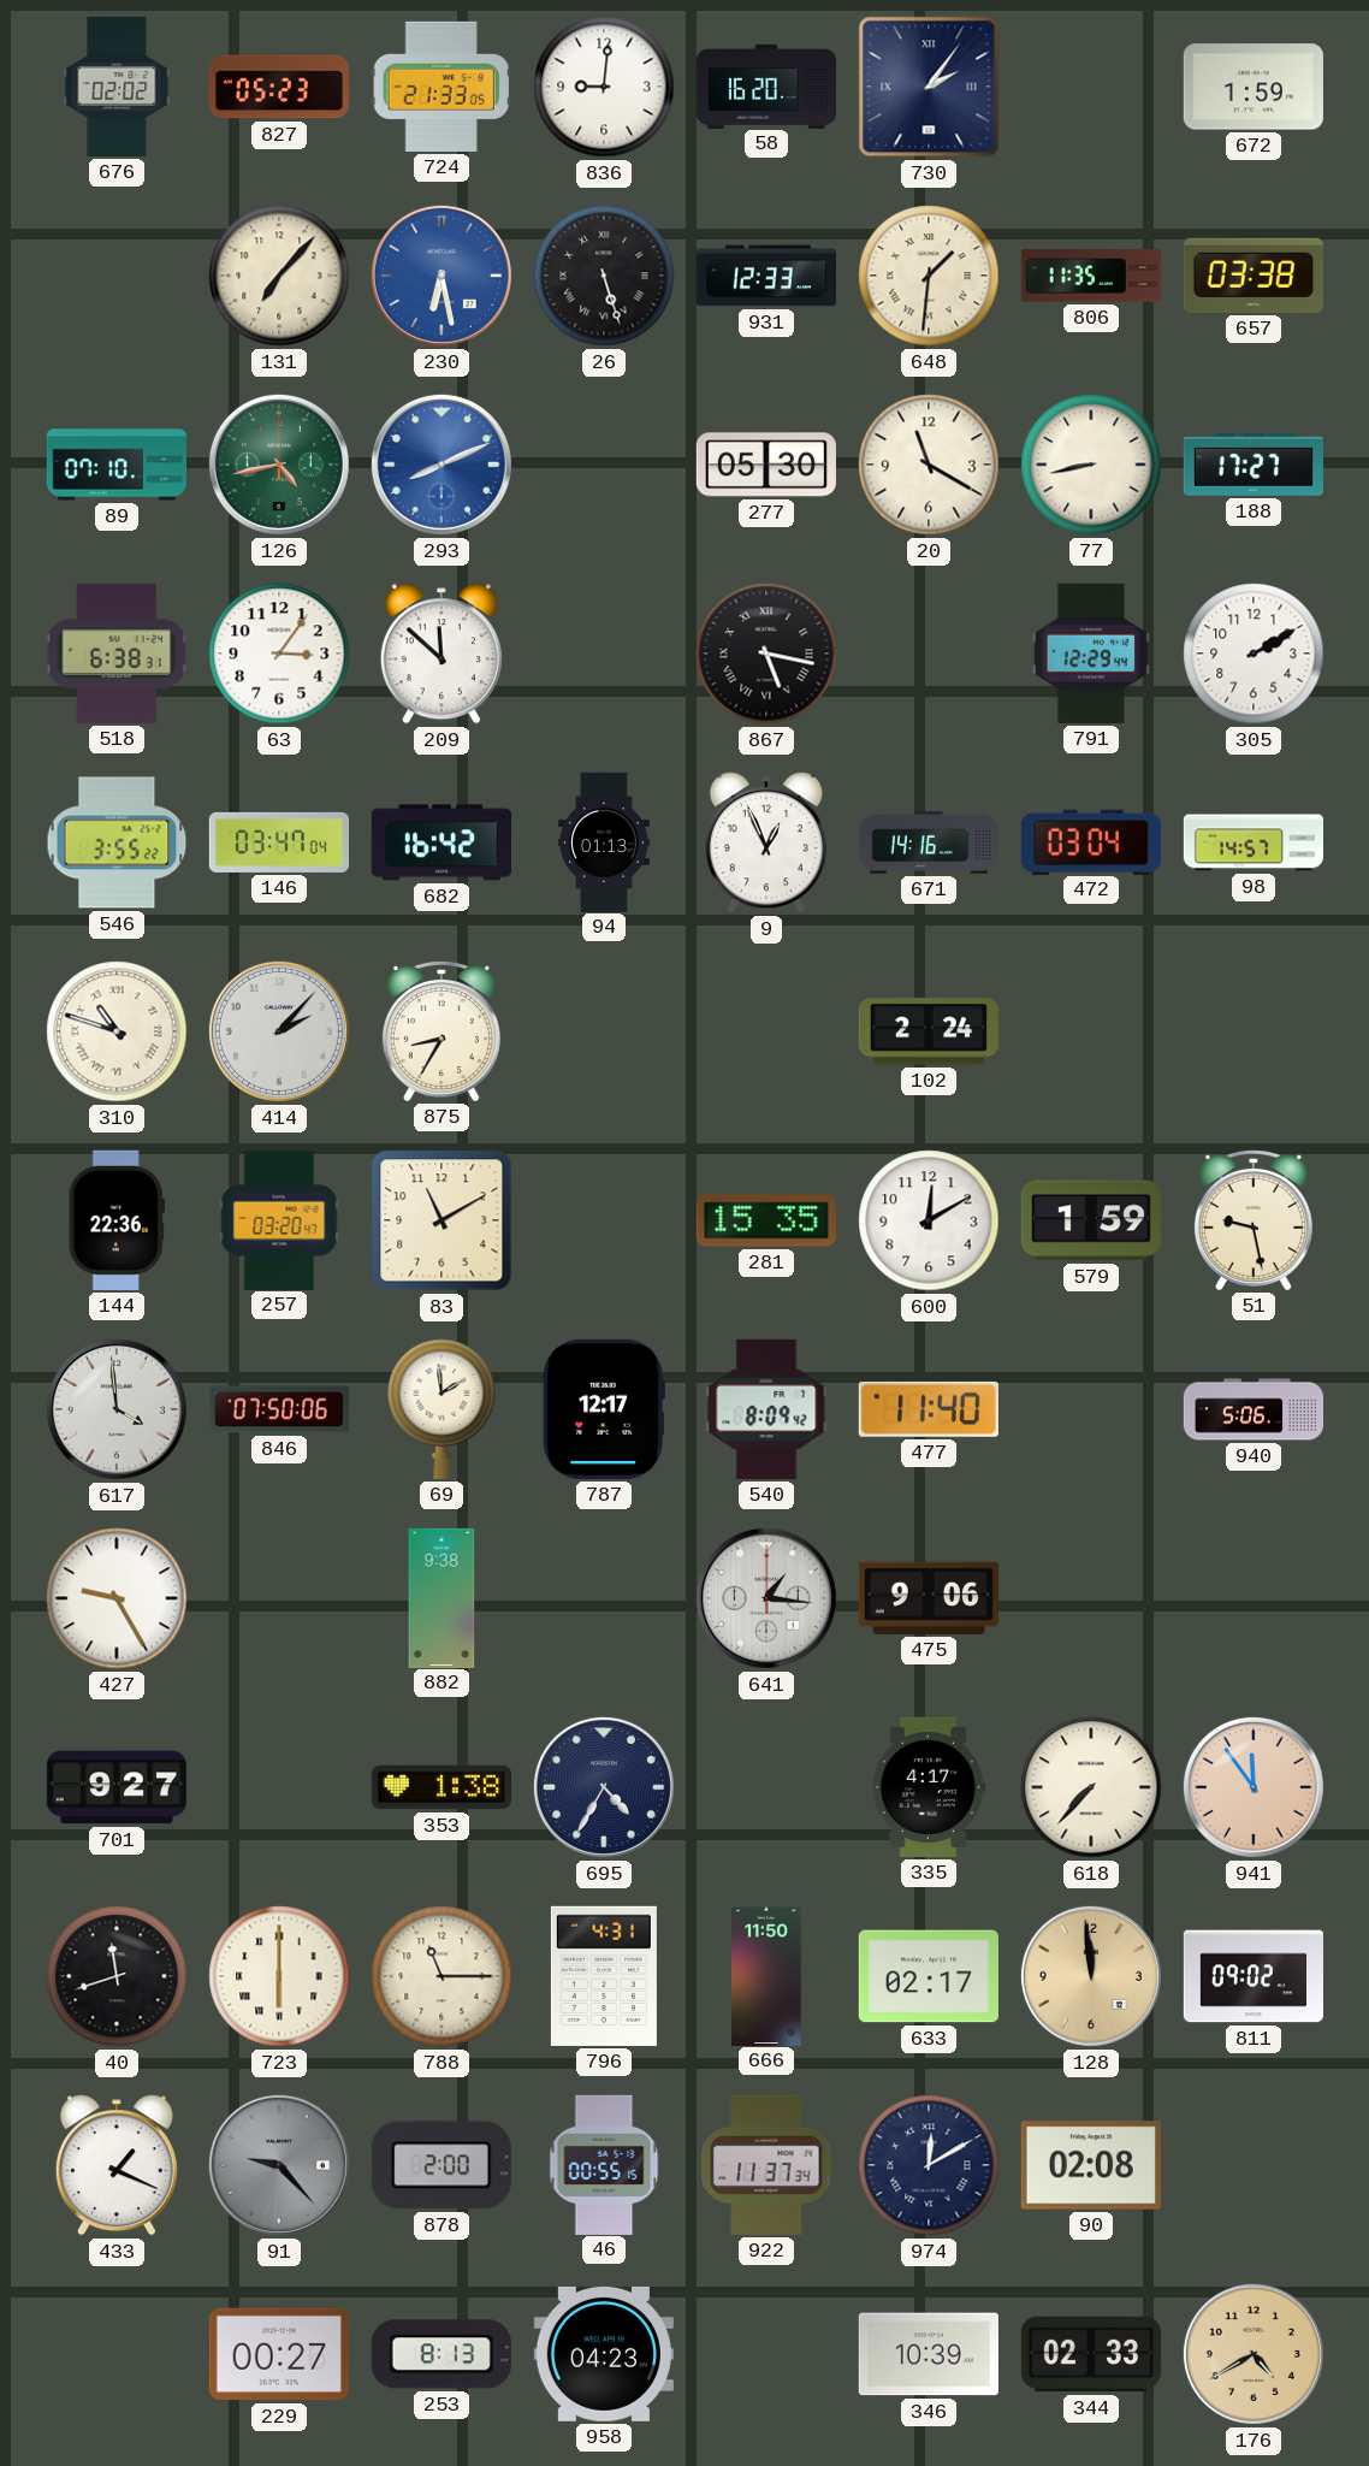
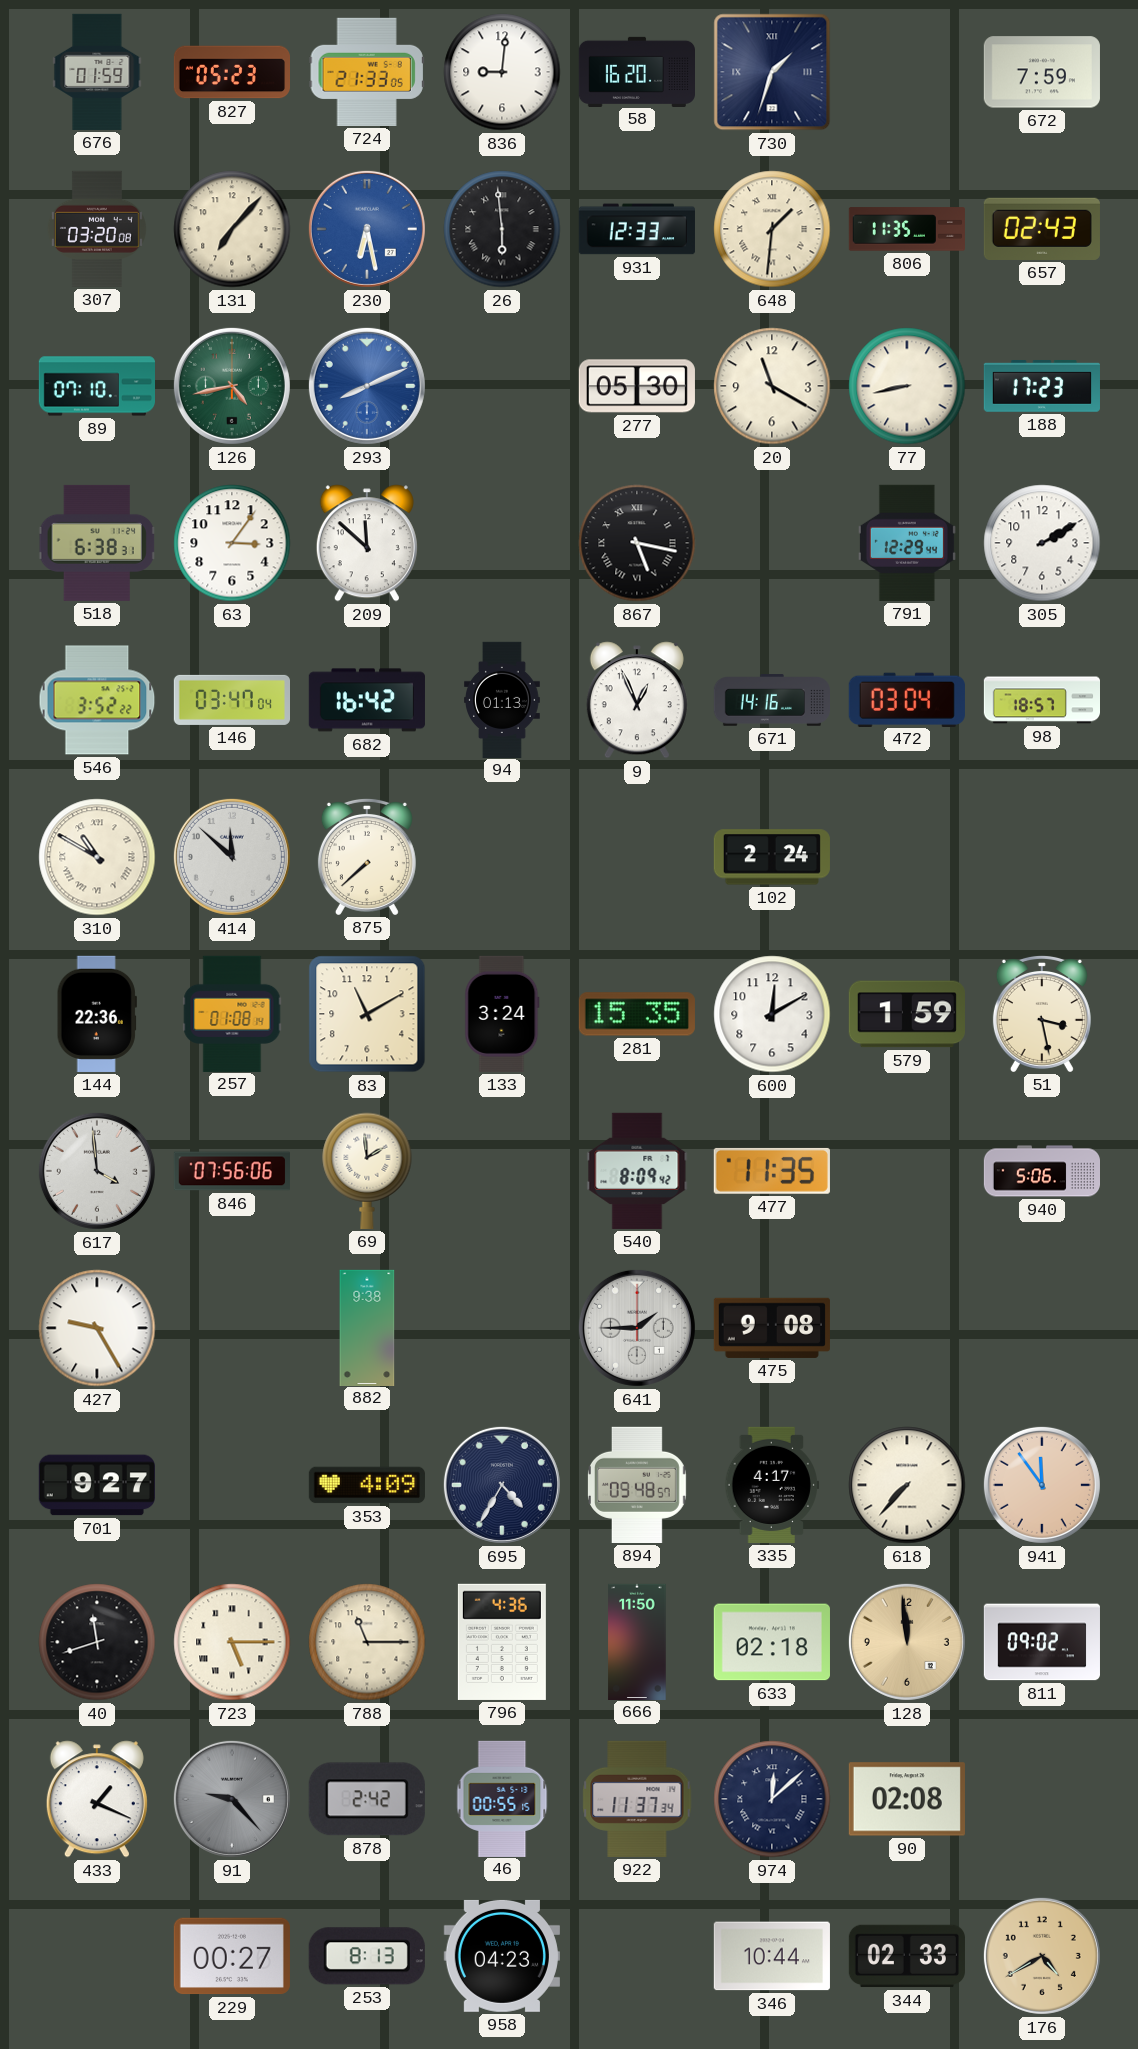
676: 02:02 -> 01:59
730: 2:06 -> 1:33
672: 1:59 -> 7:59
307: none -> 03:20
26: 5:27 -> 5:59
657: 03:38 -> 02:43
188: 17:27 -> 17:23
546: 3:55 -> 3:52
98: 14:57 -> 18:57
310: 10:48 -> 10:50
414: 2:07 -> 11:52
875: 8:35 -> 7:38
257: 03:20 -> 01:08
133: none -> 3:24
51: 9:28 -> 3:28
846: 07:50 -> 07:56
787: 12:17 -> none
477: 11:40 -> 11:35
641: 1:16 -> 1:45
475: 9:06 -> 9:08
353: 1:38 -> 4:09
894: none -> 09:48
723: 6:00 -> 5:15
796: 4:31 -> 4:36
633: 02:17 -> 02:18
878: 2:00 -> 2:42
974: 12:10 -> 12:08
346: 10:39 -> 10:44
